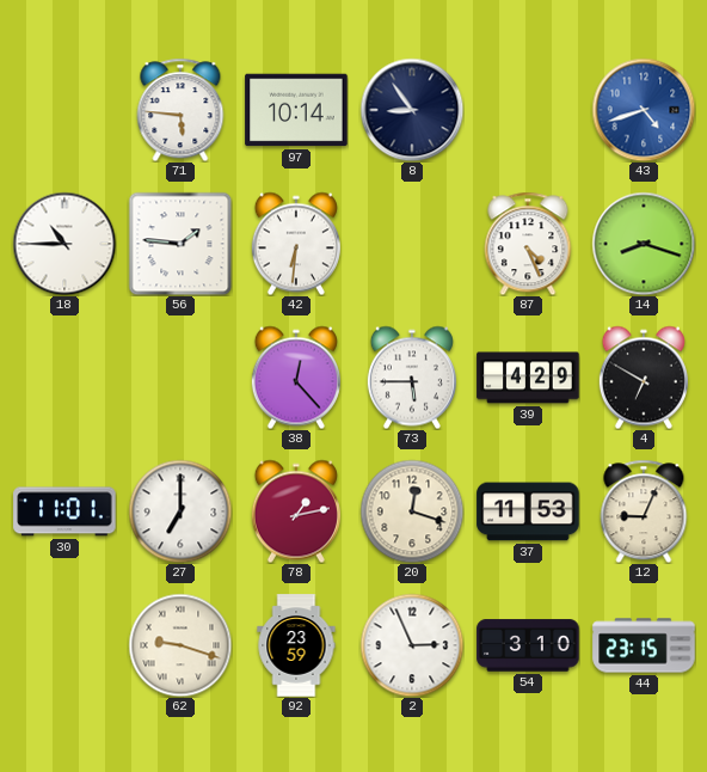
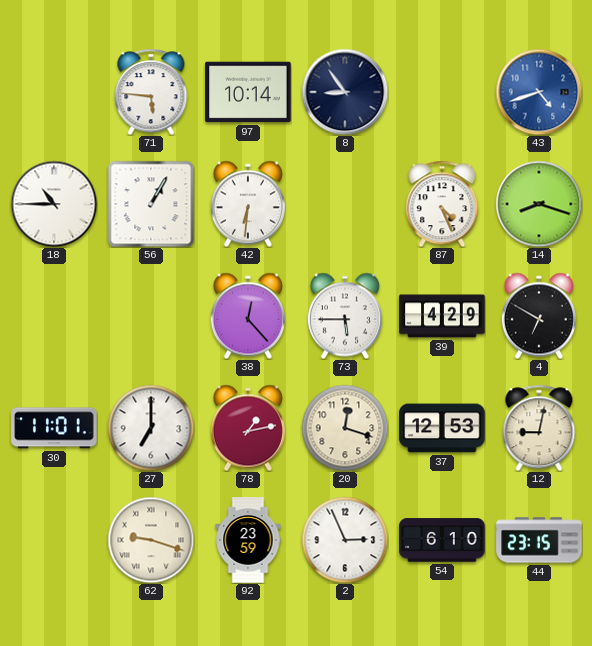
56: 1:46 -> 1:05
37: 11:53 -> 12:53
12: 9:04 -> 9:02
54: 3:10 -> 6:10
